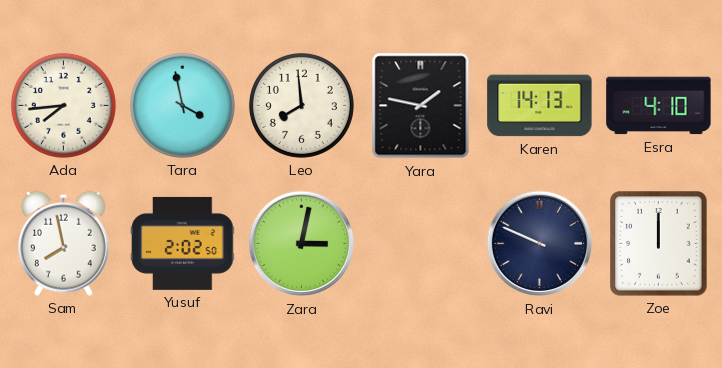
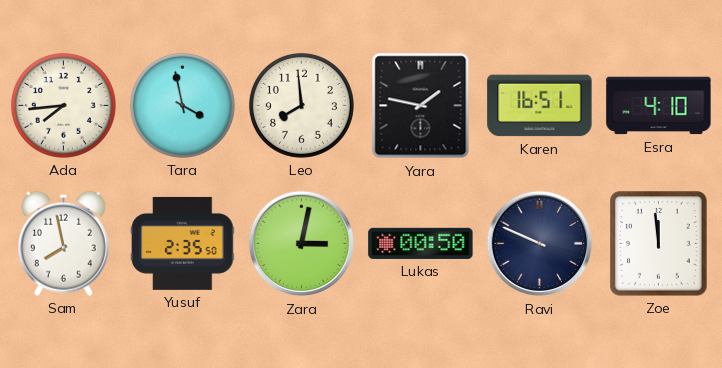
Karen: 14:13 -> 16:51
Yusuf: 2:02 -> 2:35
Lukas: none -> 00:50
Zoe: 12:00 -> 11:59
